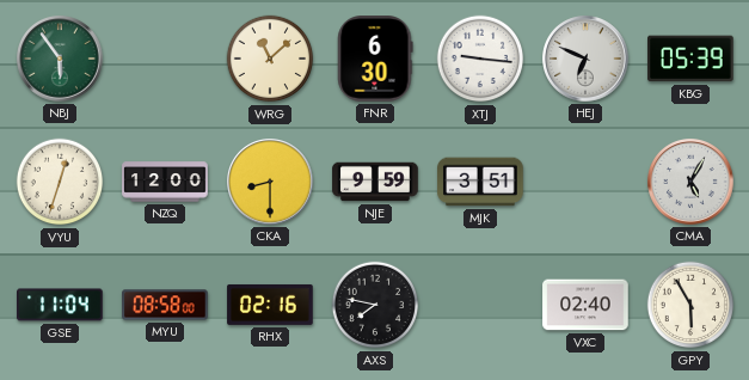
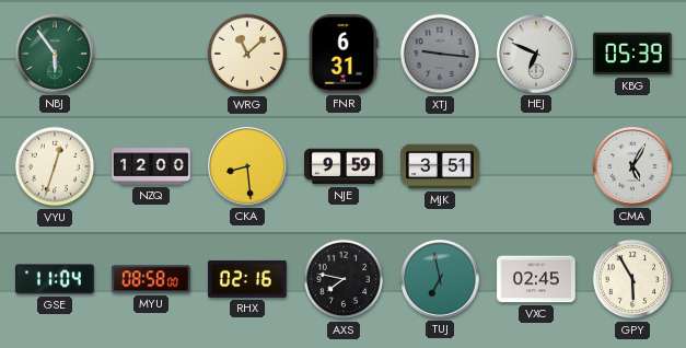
FNR: 6:30 -> 6:31
XTJ dial: white -> grey
CKA: 8:30 -> 8:29
TUJ: none -> 6:58
VXC: 02:40 -> 02:45
